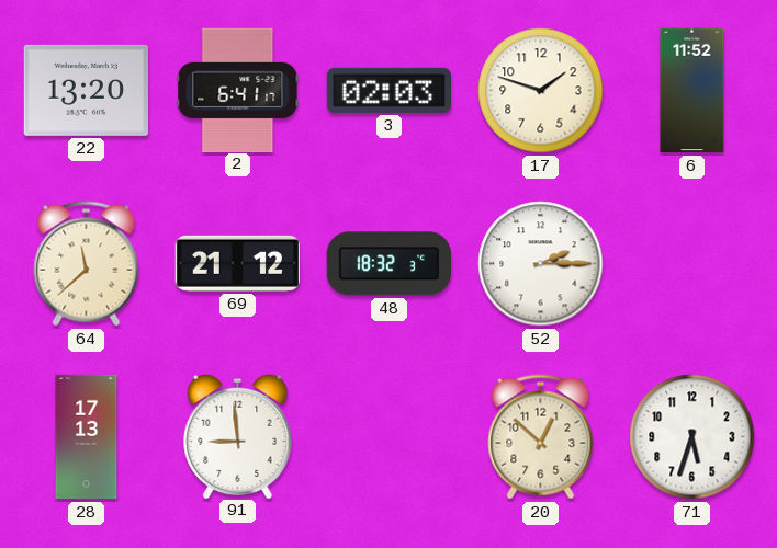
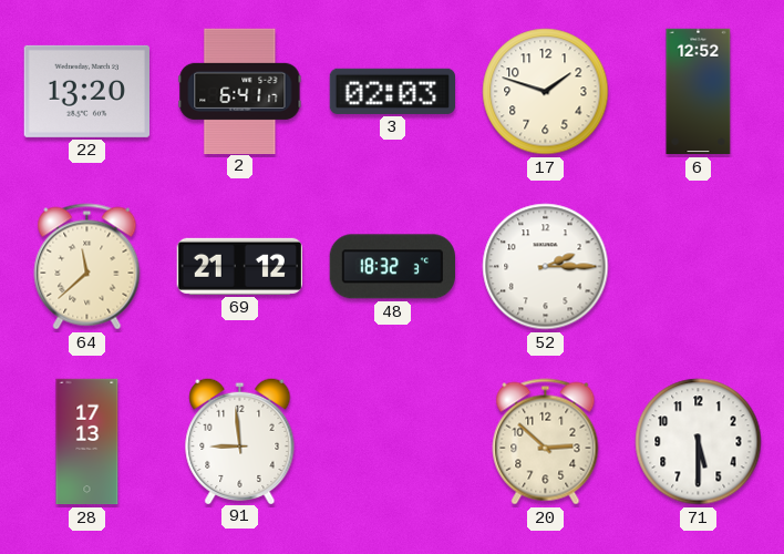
6: 11:52 -> 12:52
20: 12:52 -> 2:52
71: 5:33 -> 5:30
